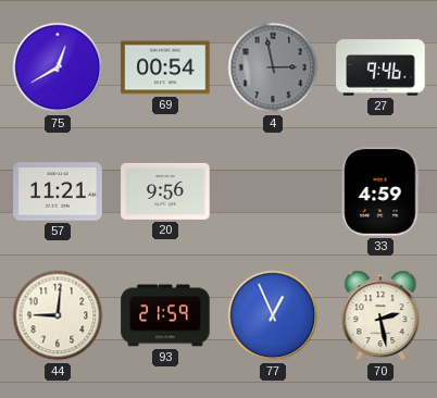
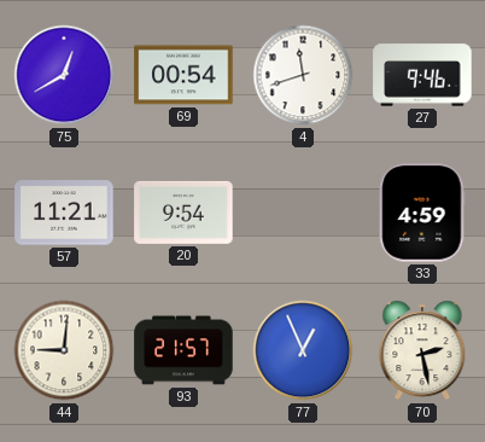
4: 2:58 -> 11:42
4 dial: grey -> white
20: 9:56 -> 9:54
93: 21:59 -> 21:57
